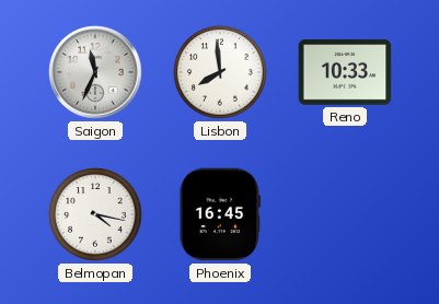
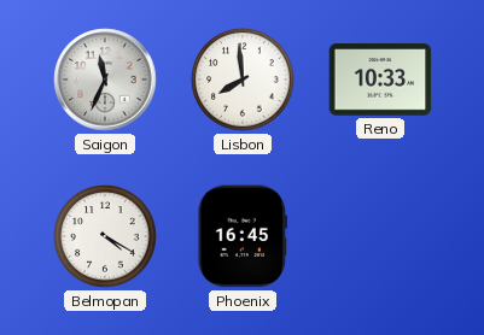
Belmopan: 4:17 -> 4:20
